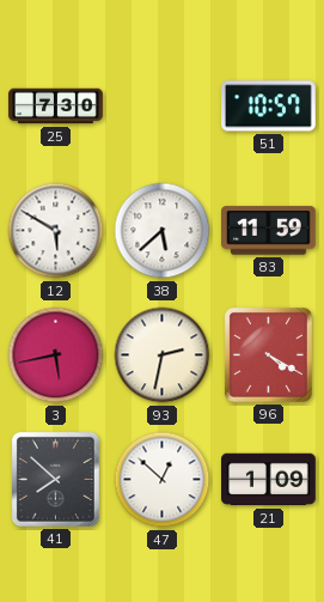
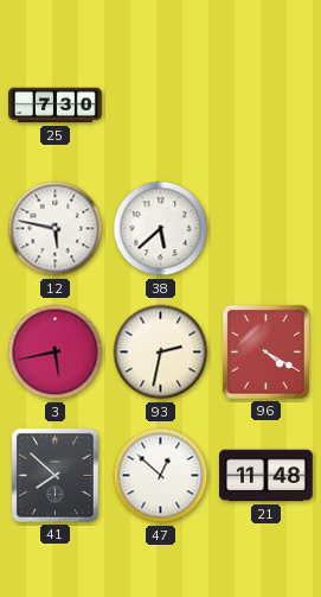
51: 10:57 -> none
12: 5:50 -> 5:47
83: 11:59 -> none
21: 1:09 -> 11:48
